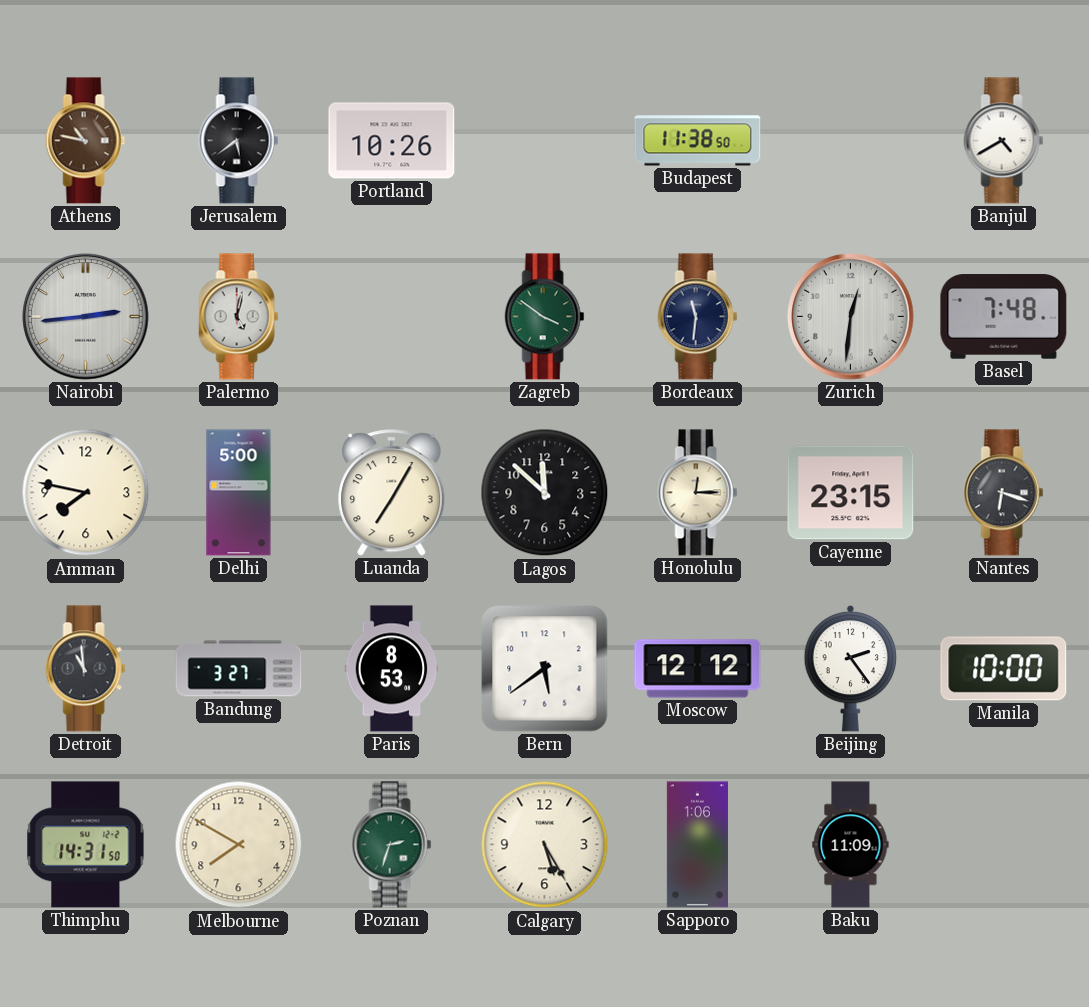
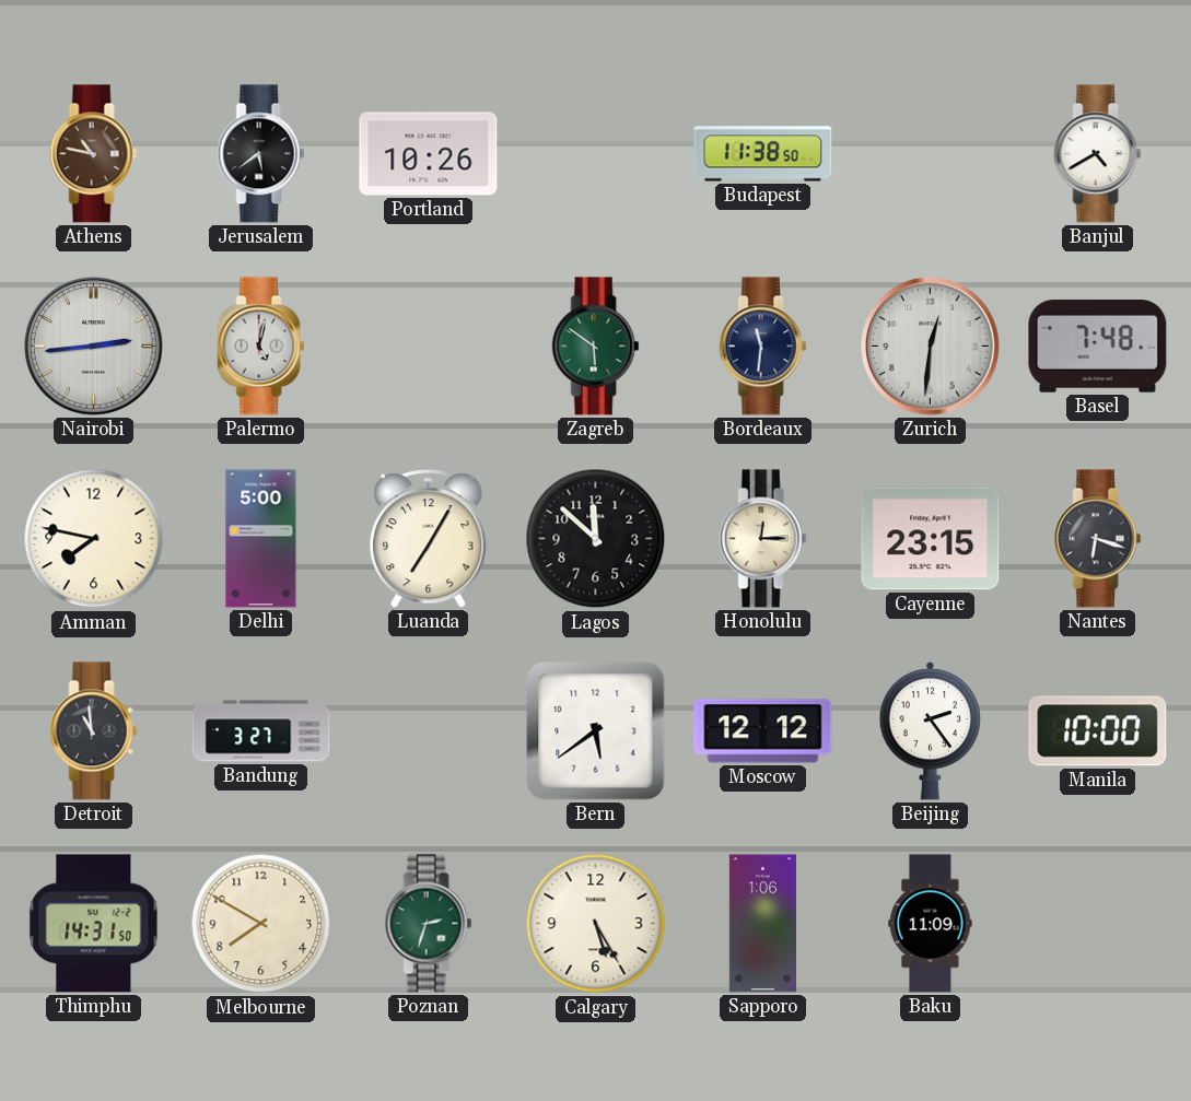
Zagreb: 3:51 -> 5:51
Paris: 8:53 -> none
